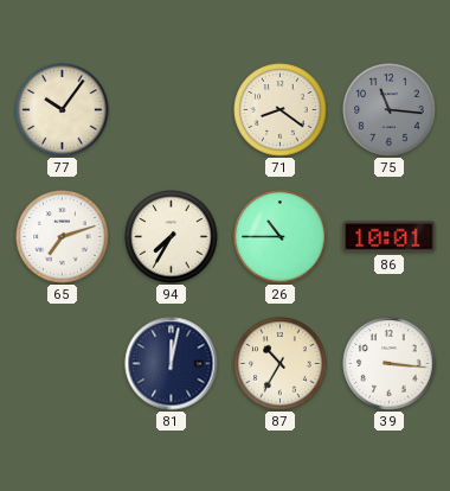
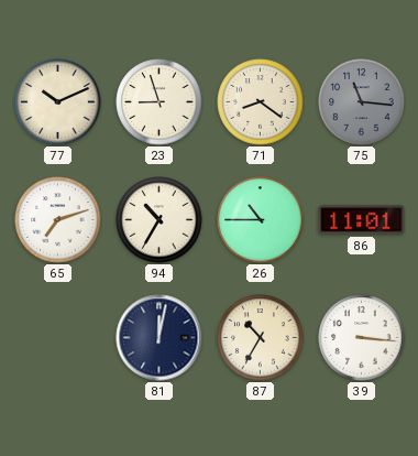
77: 10:06 -> 10:11
23: none -> 8:57
94: 7:35 -> 10:35
86: 10:01 -> 11:01
